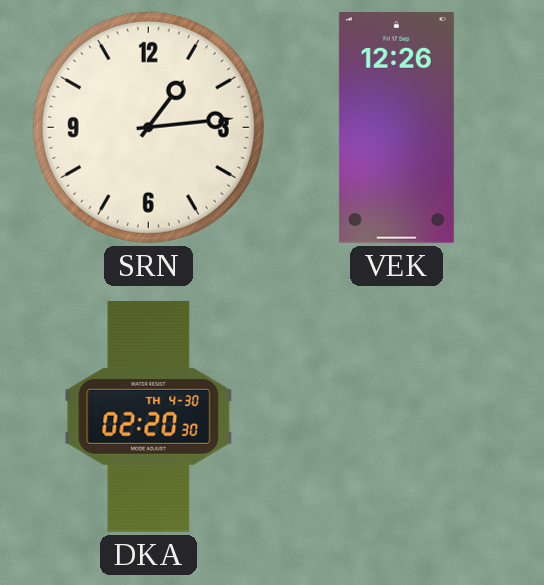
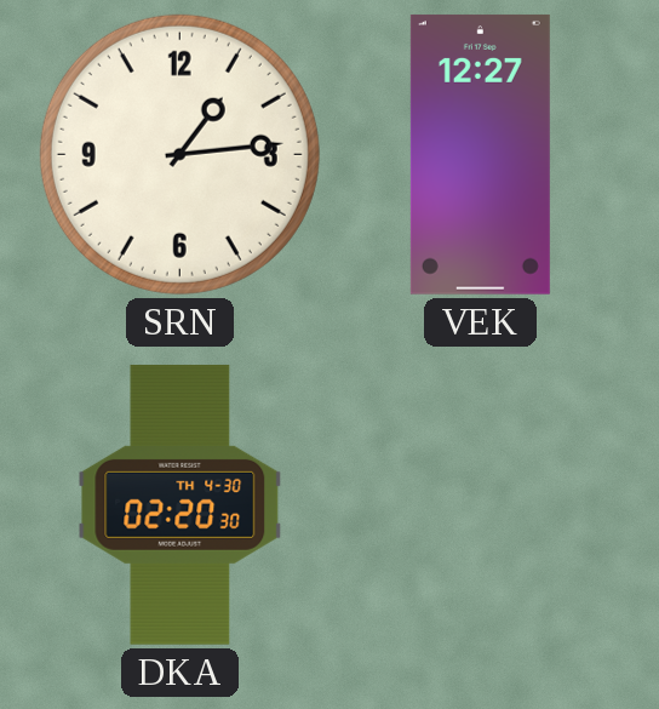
VEK: 12:26 -> 12:27
